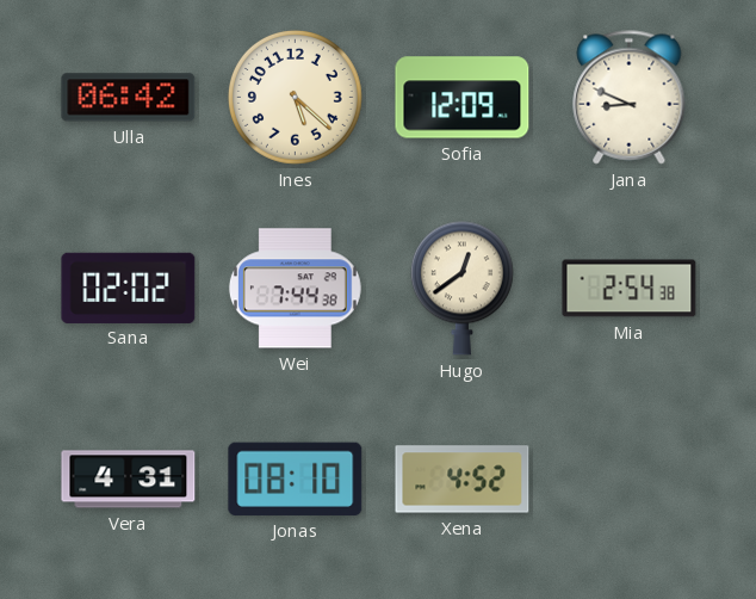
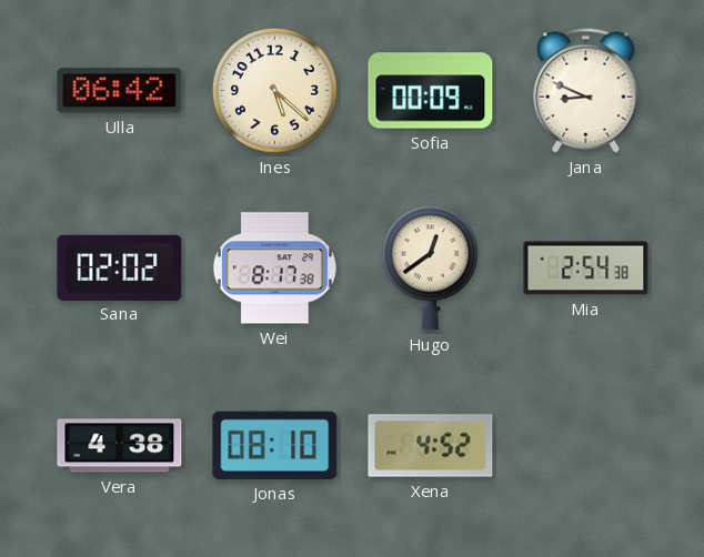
Sofia: 12:09 -> 00:09
Wei: 7:44 -> 8:17
Vera: 4:31 -> 4:38
